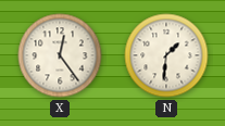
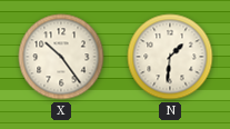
X: 12:24 -> 10:24
